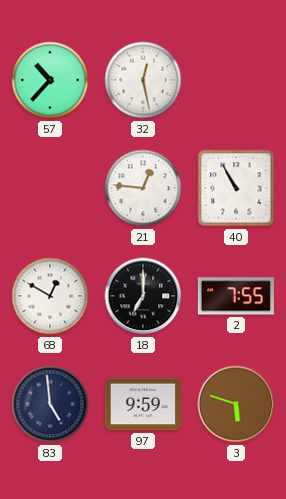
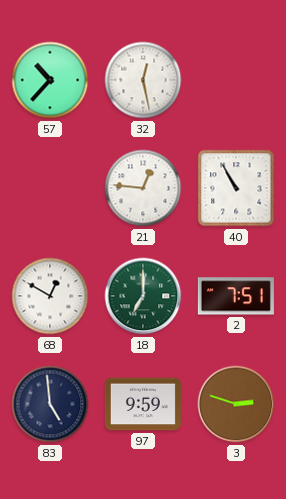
18 dial: black -> green
2: 7:55 -> 7:51
3: 5:48 -> 2:48
